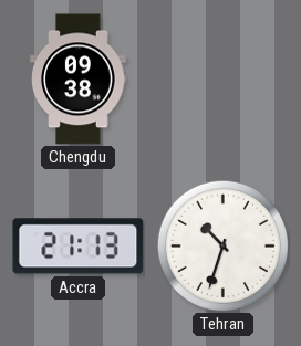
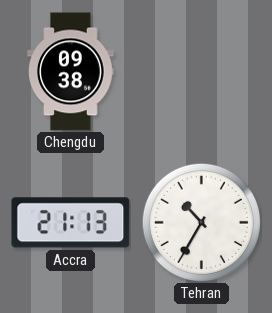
Tehran: 10:33 -> 10:35
